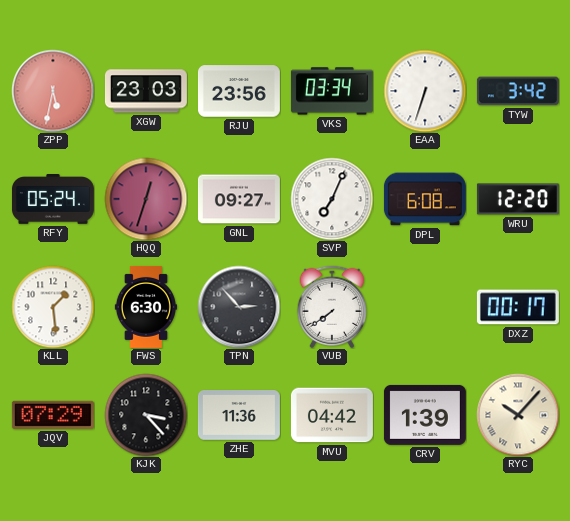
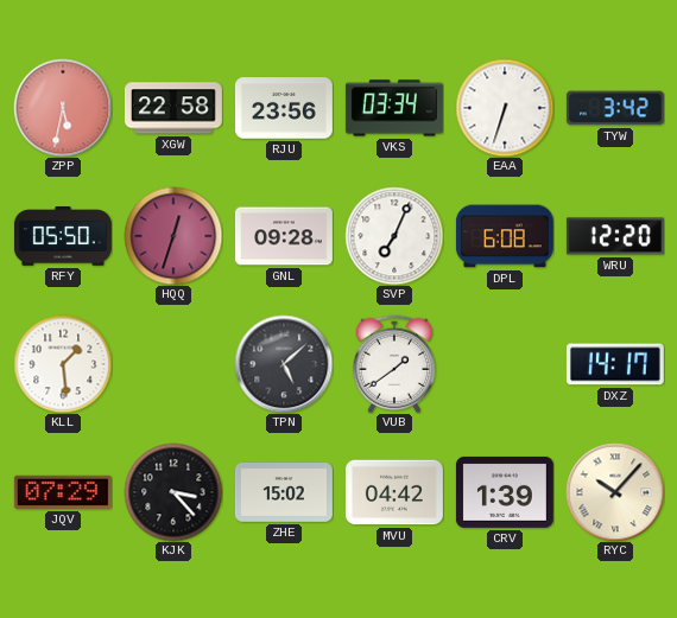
XGW: 23:03 -> 22:58
RFY: 05:24 -> 05:50
GNL: 09:27 -> 09:28
FWS: 6:30 -> none
TPN: 2:53 -> 5:08
VUB: 7:39 -> 1:39
DXZ: 00:17 -> 14:17
ZHE: 11:36 -> 15:02
